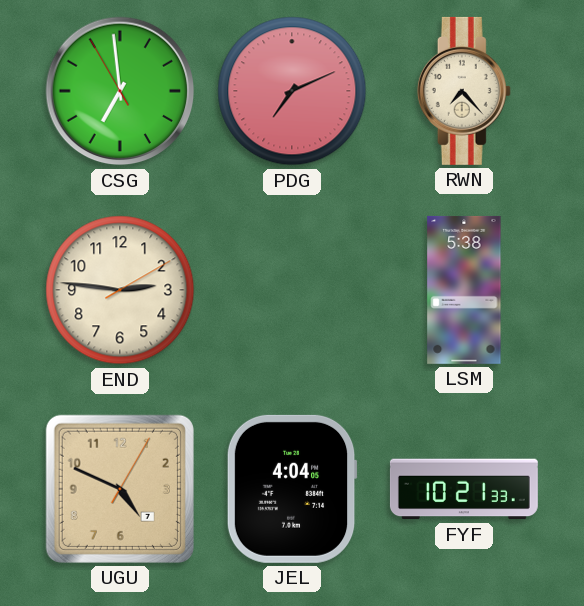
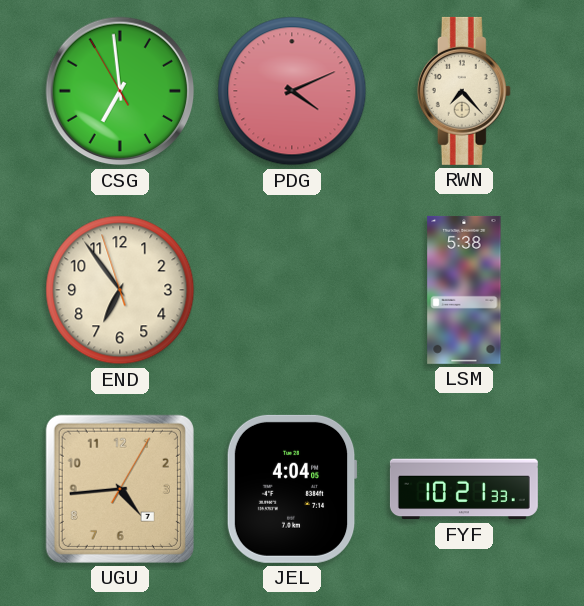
PDG: 7:11 -> 4:11
END: 2:46 -> 6:53
UGU: 4:49 -> 4:44
